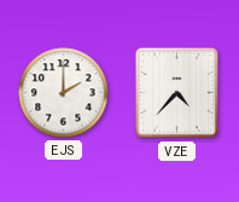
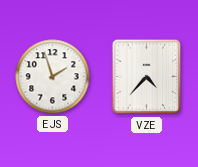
EJS: 2:00 -> 1:57
